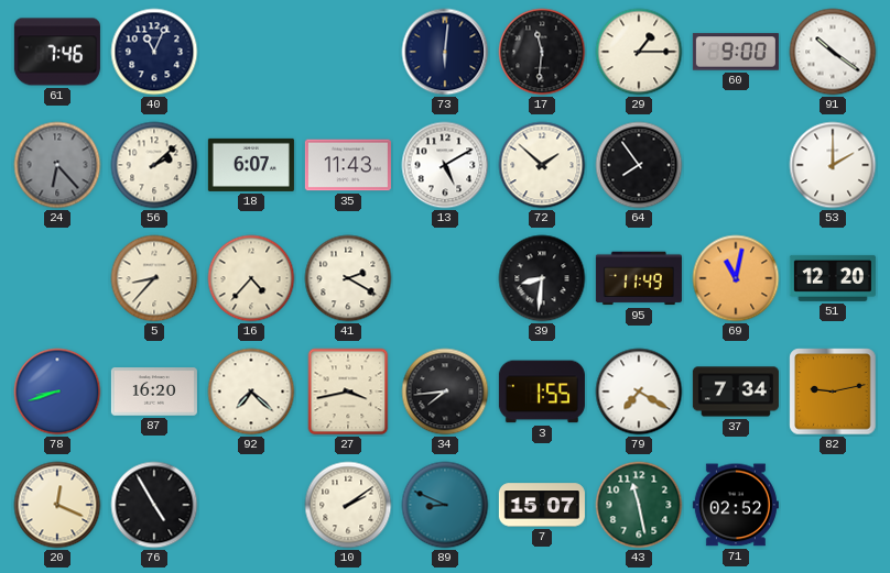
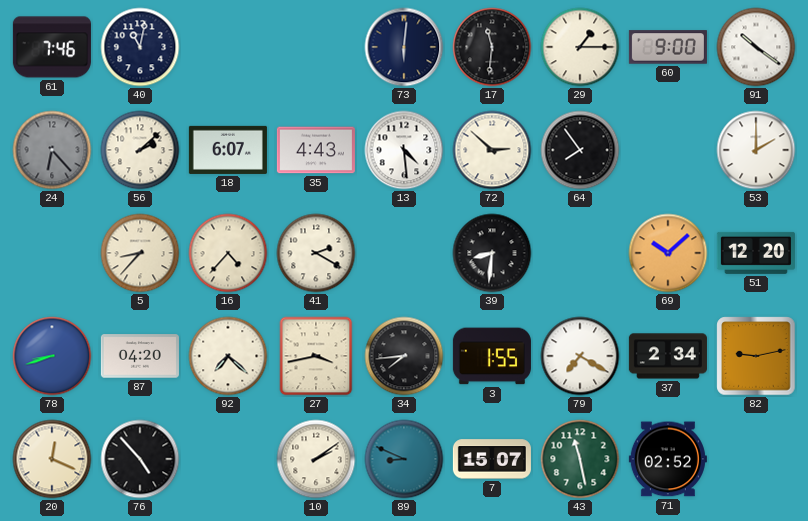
40: 11:04 -> 11:02
35: 11:43 -> 4:43
13: 5:10 -> 4:29
72: 1:52 -> 2:52
95: 11:49 -> none
69: 11:02 -> 10:08
87: 16:20 -> 04:20
37: 7:34 -> 2:34
76: 4:55 -> 4:53
